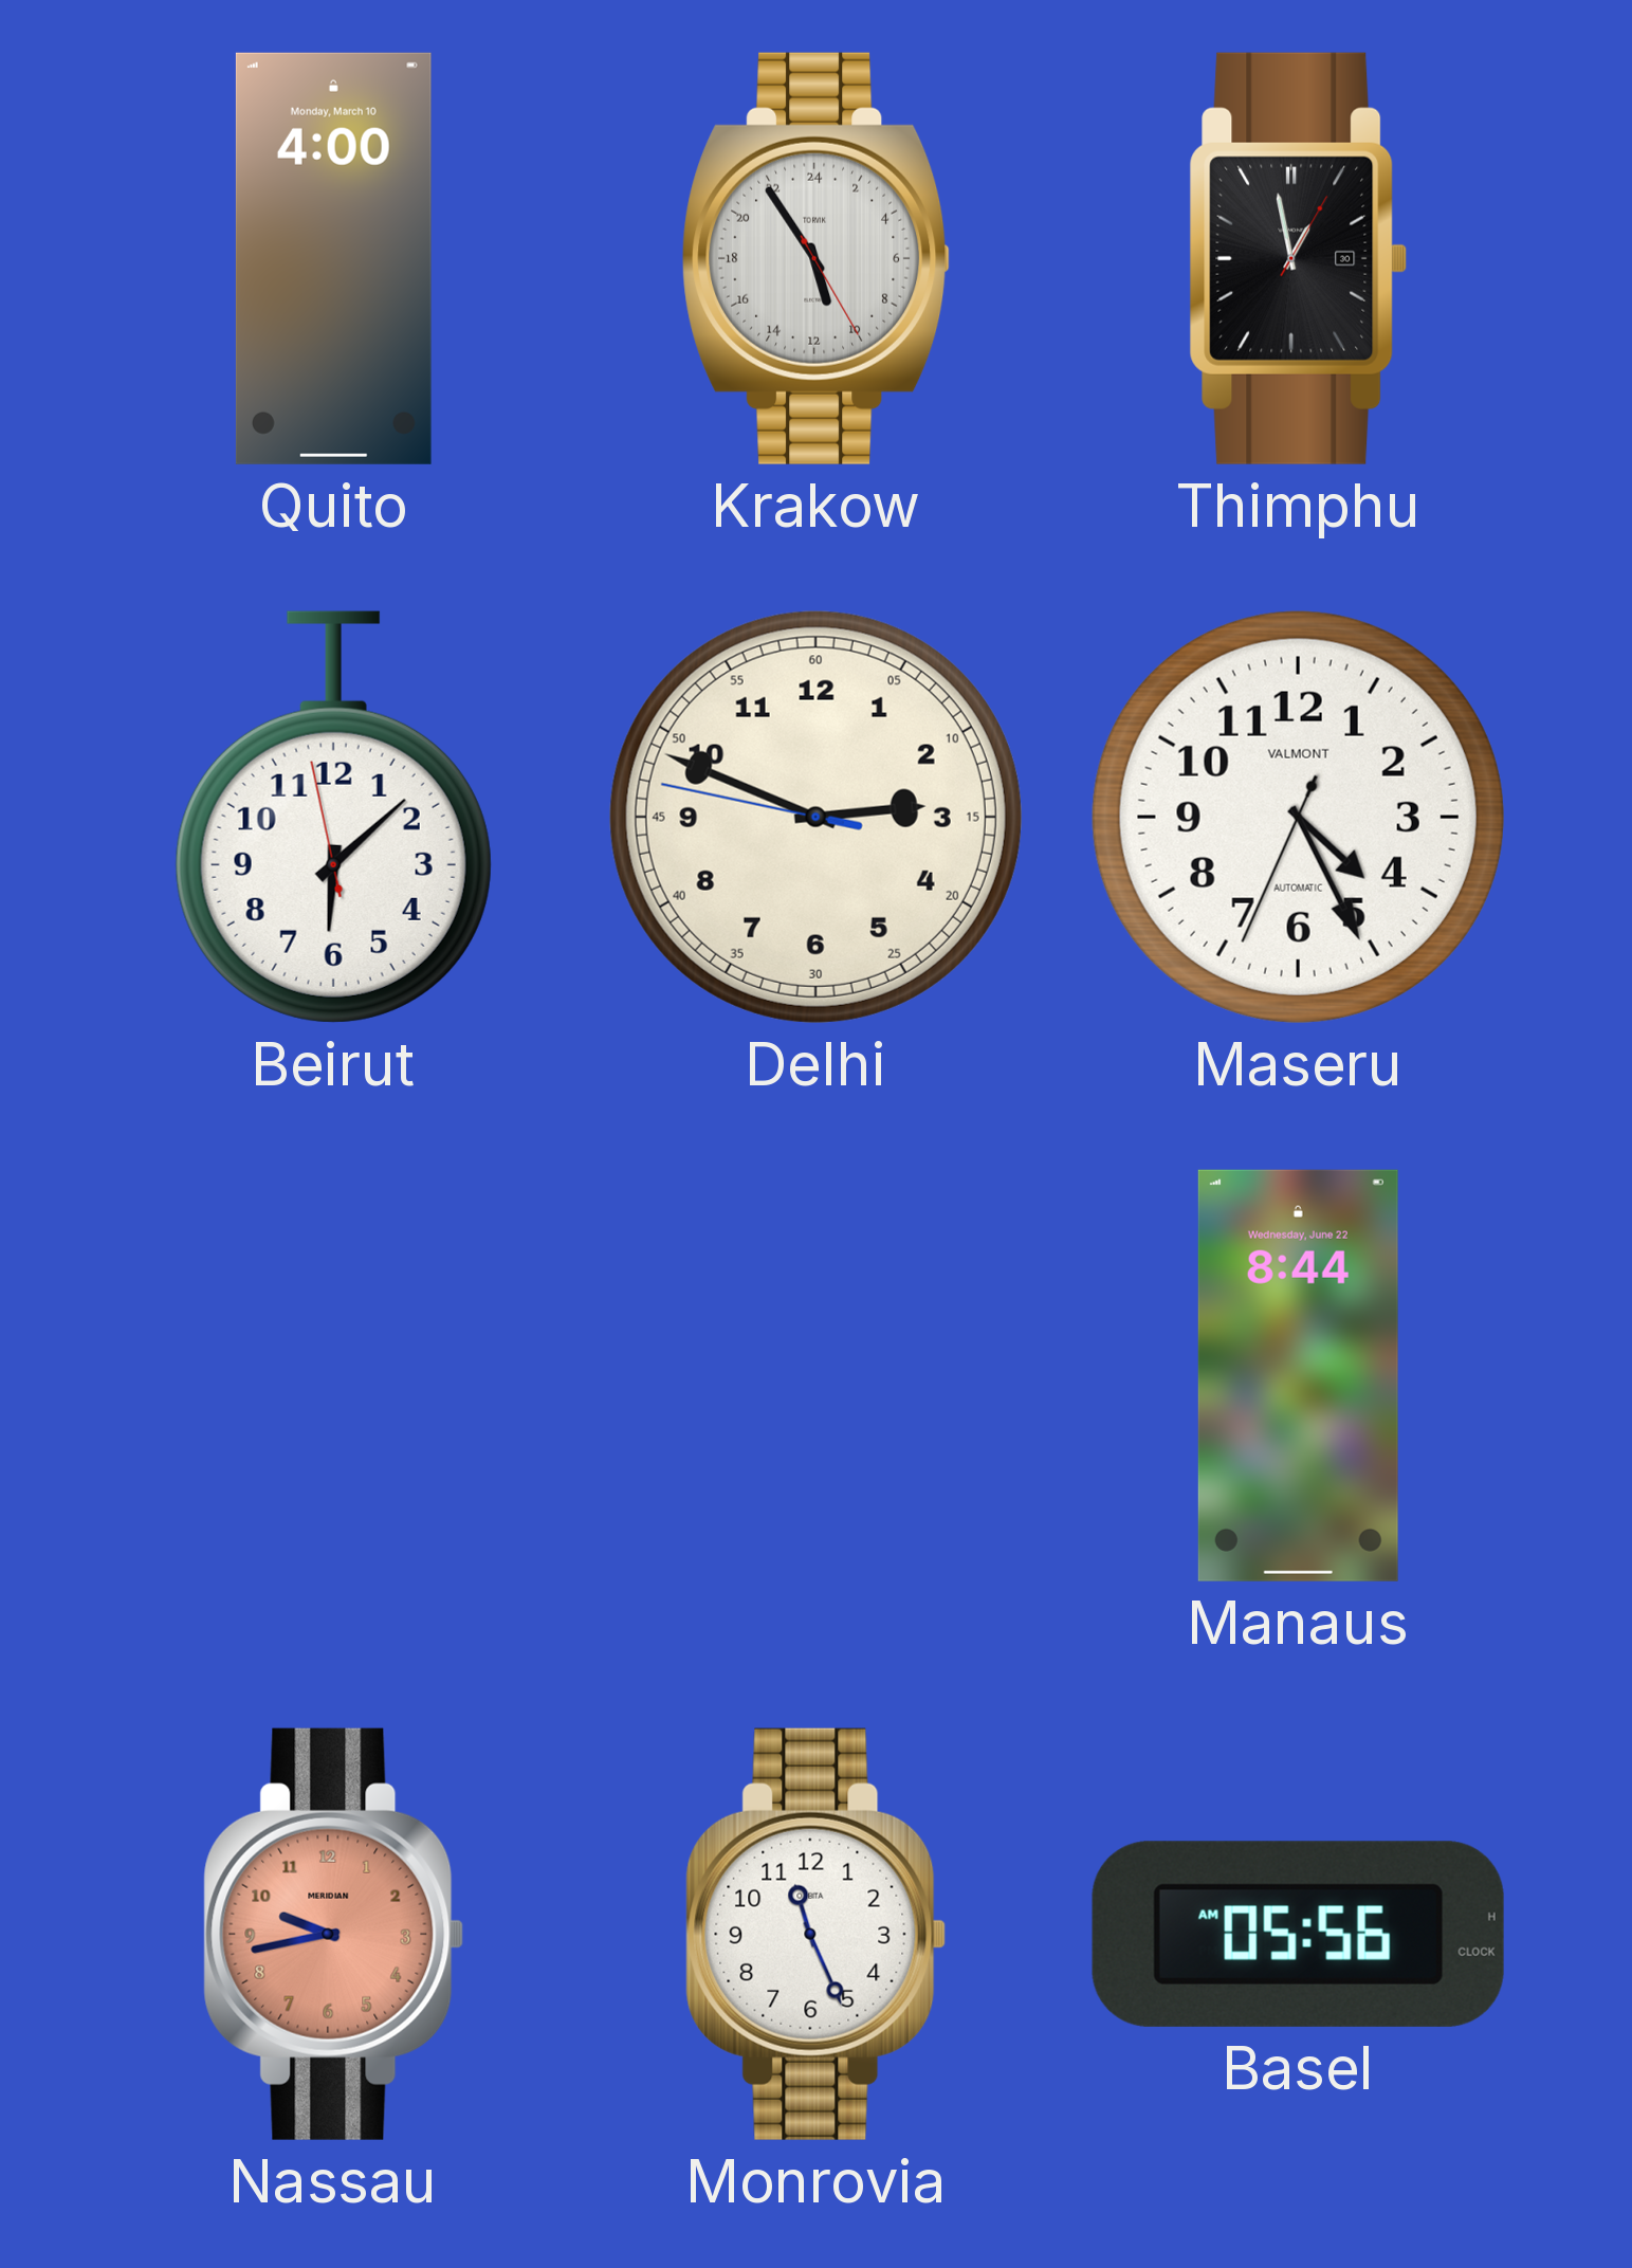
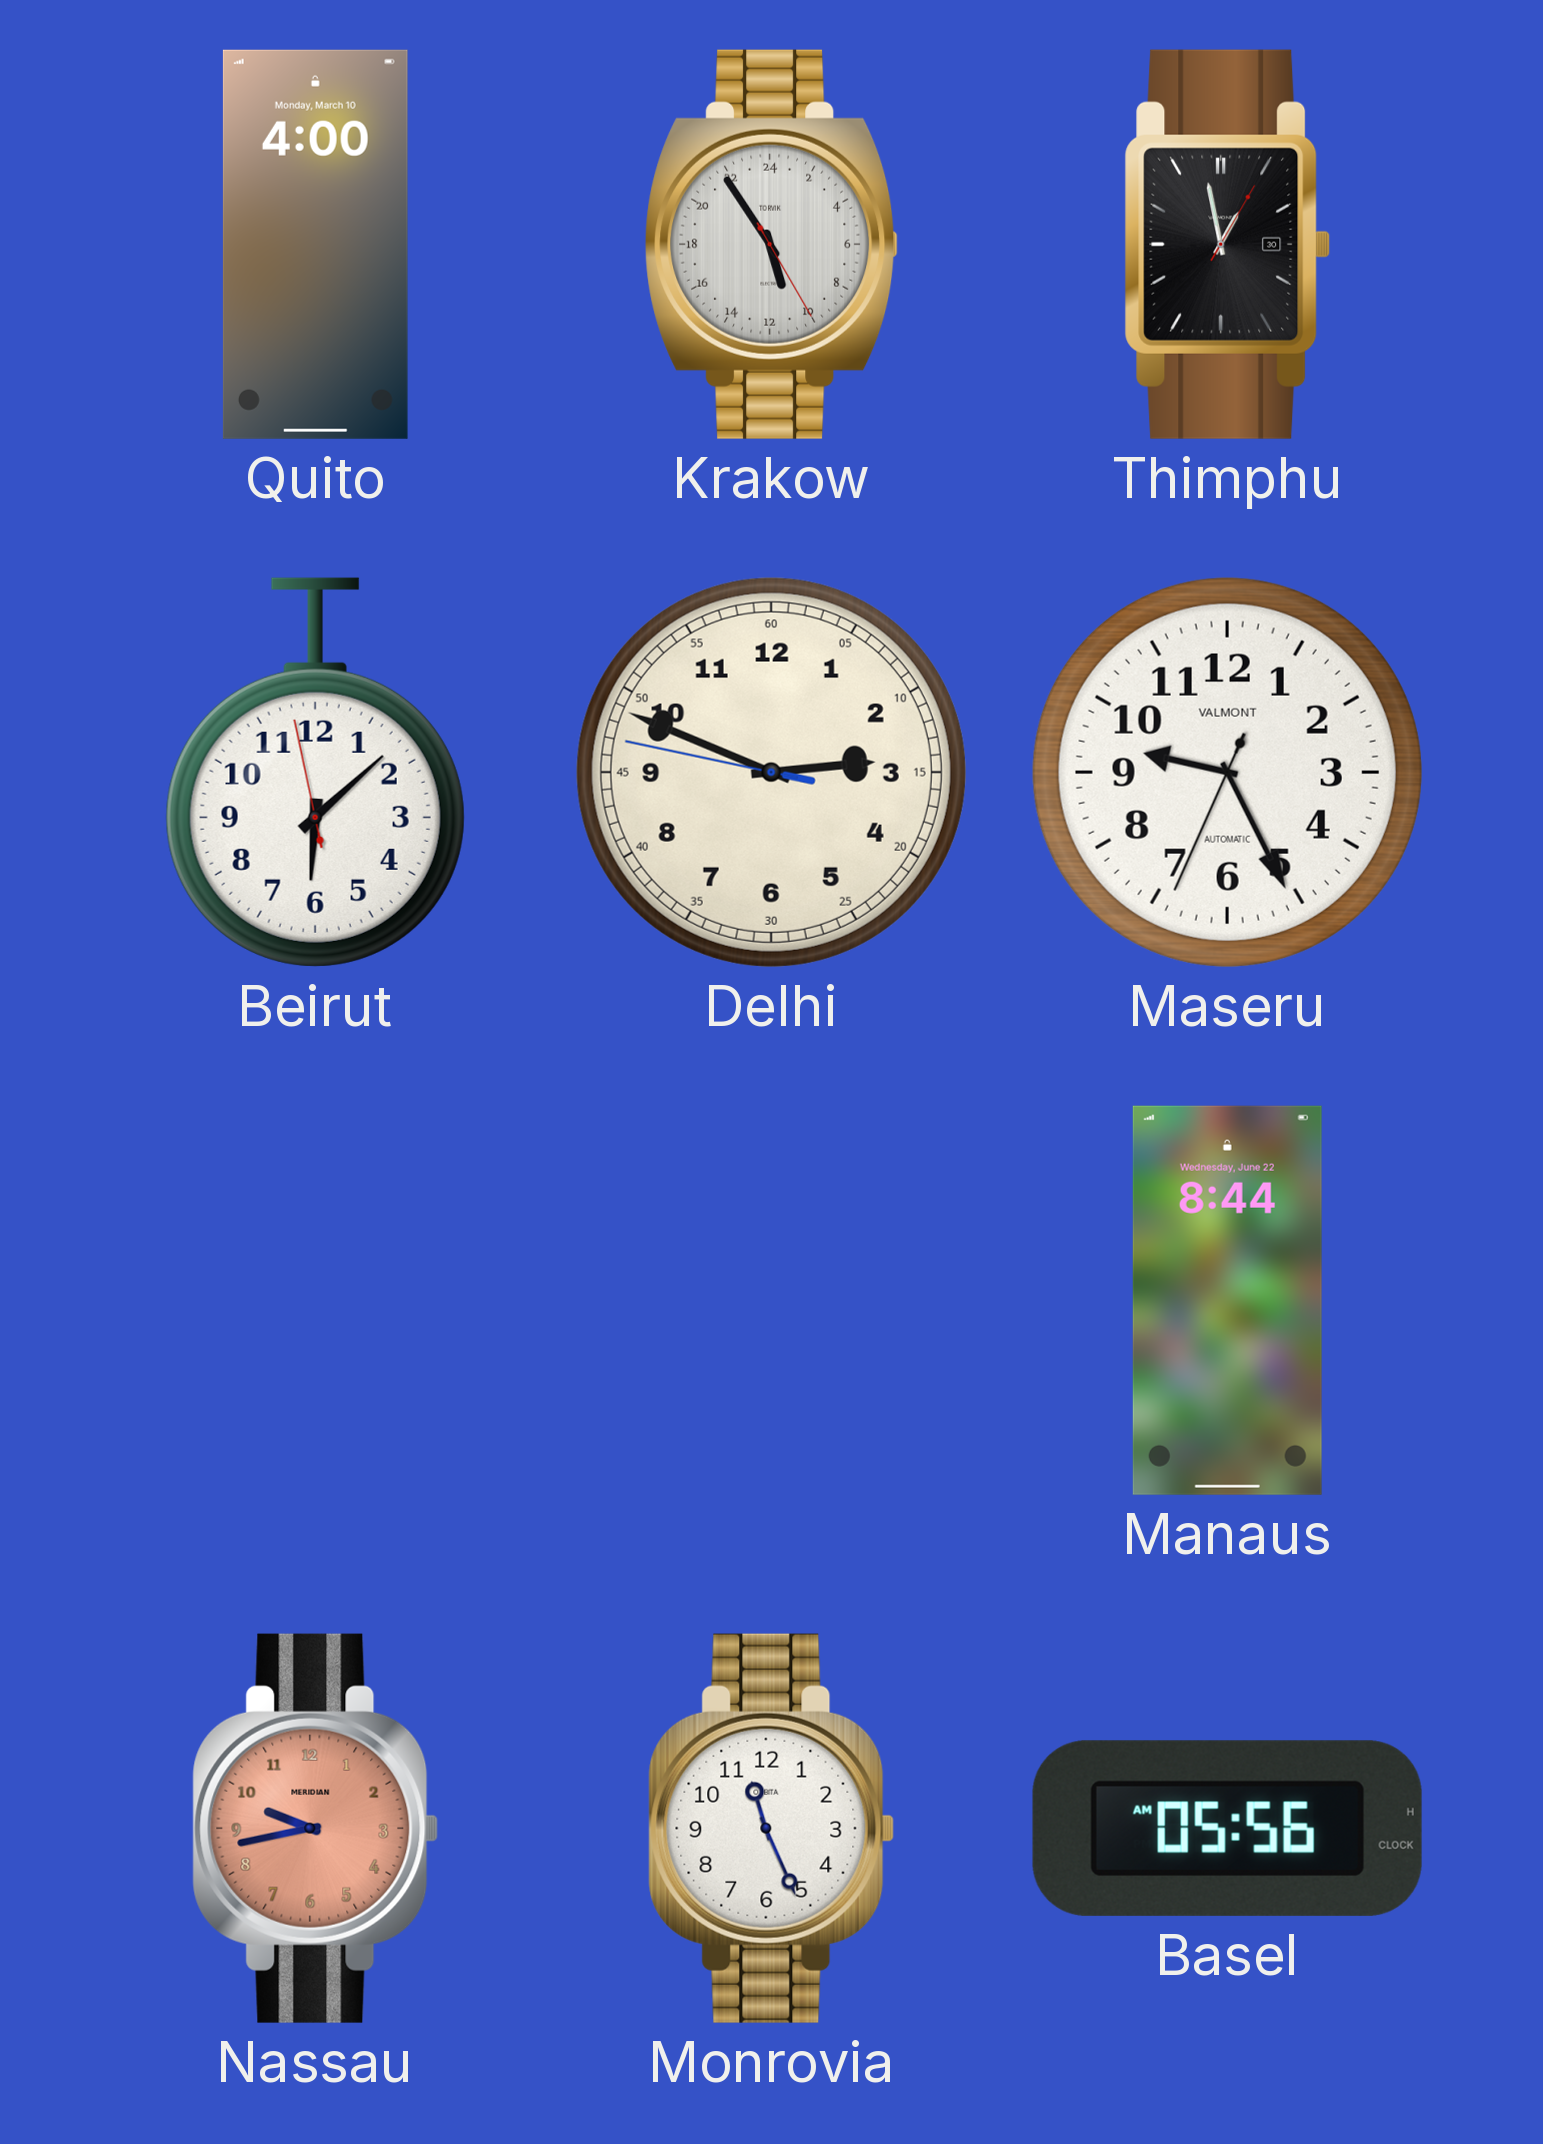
Maseru: 4:25 -> 9:25
